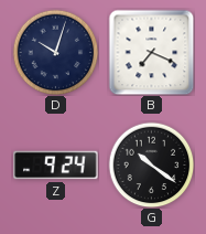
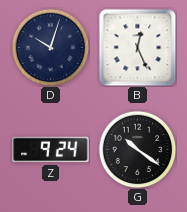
B: 7:19 -> 12:26
